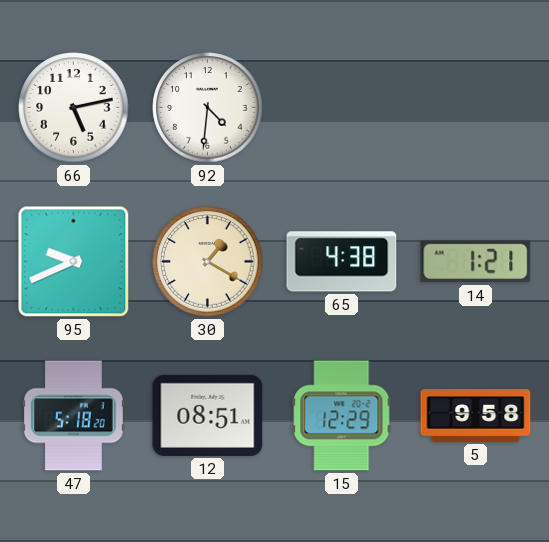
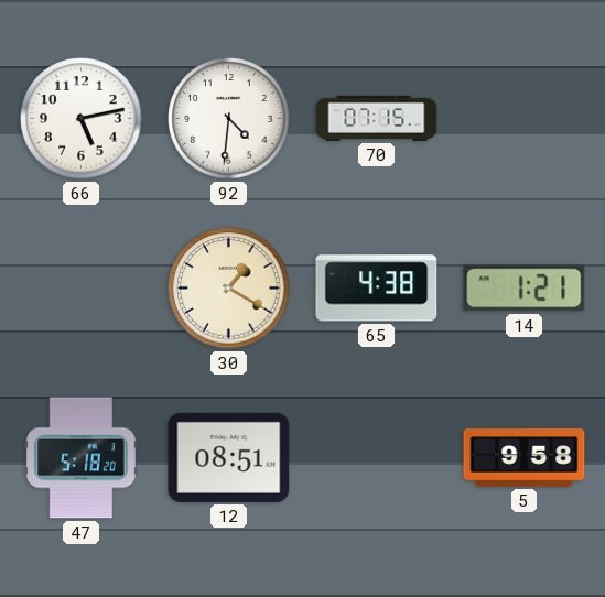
70: none -> 07:15
95: 9:41 -> none
15: 12:29 -> none
